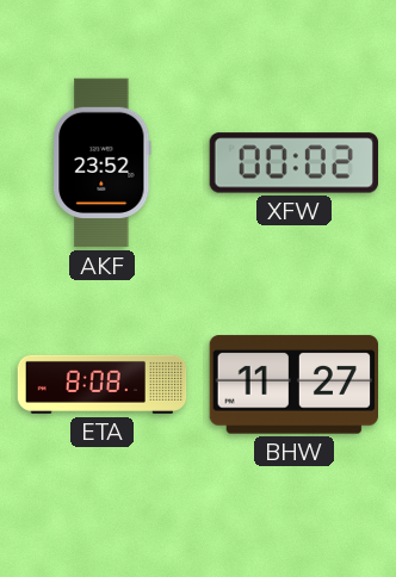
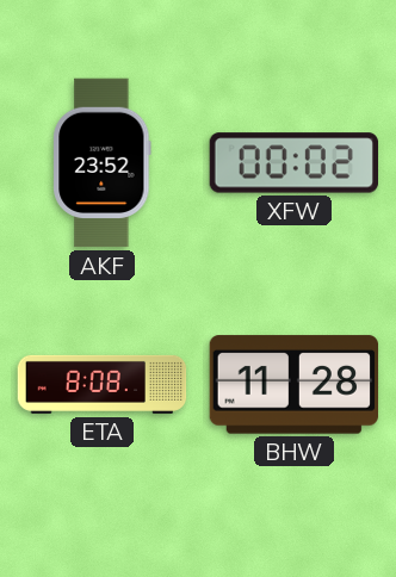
BHW: 11:27 -> 11:28
